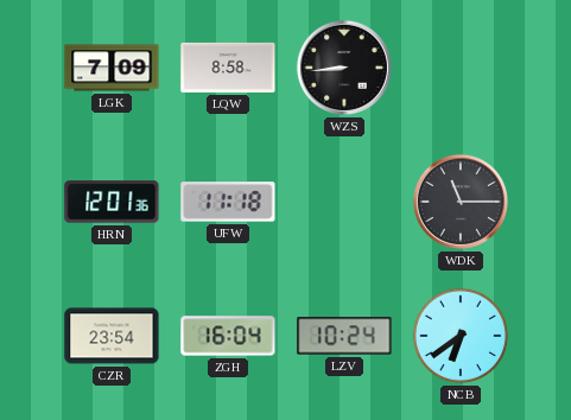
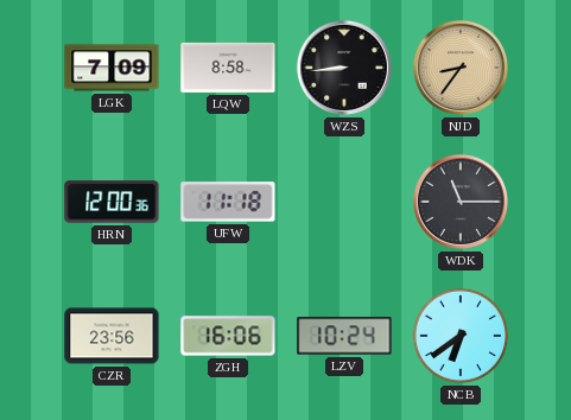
NJD: none -> 8:36
HRN: 12:01 -> 12:00
CZR: 23:54 -> 23:56
ZGH: 16:04 -> 16:06
